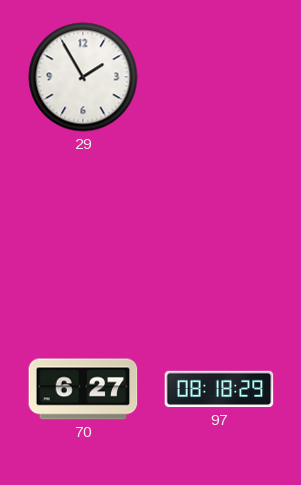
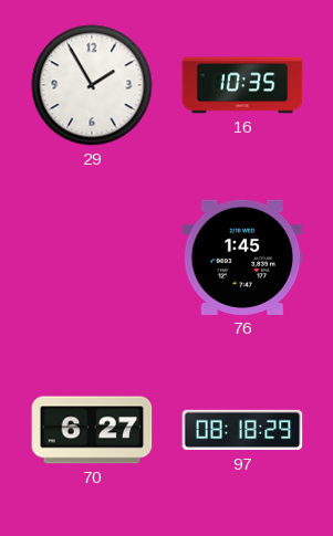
16: none -> 10:35
76: none -> 1:45
